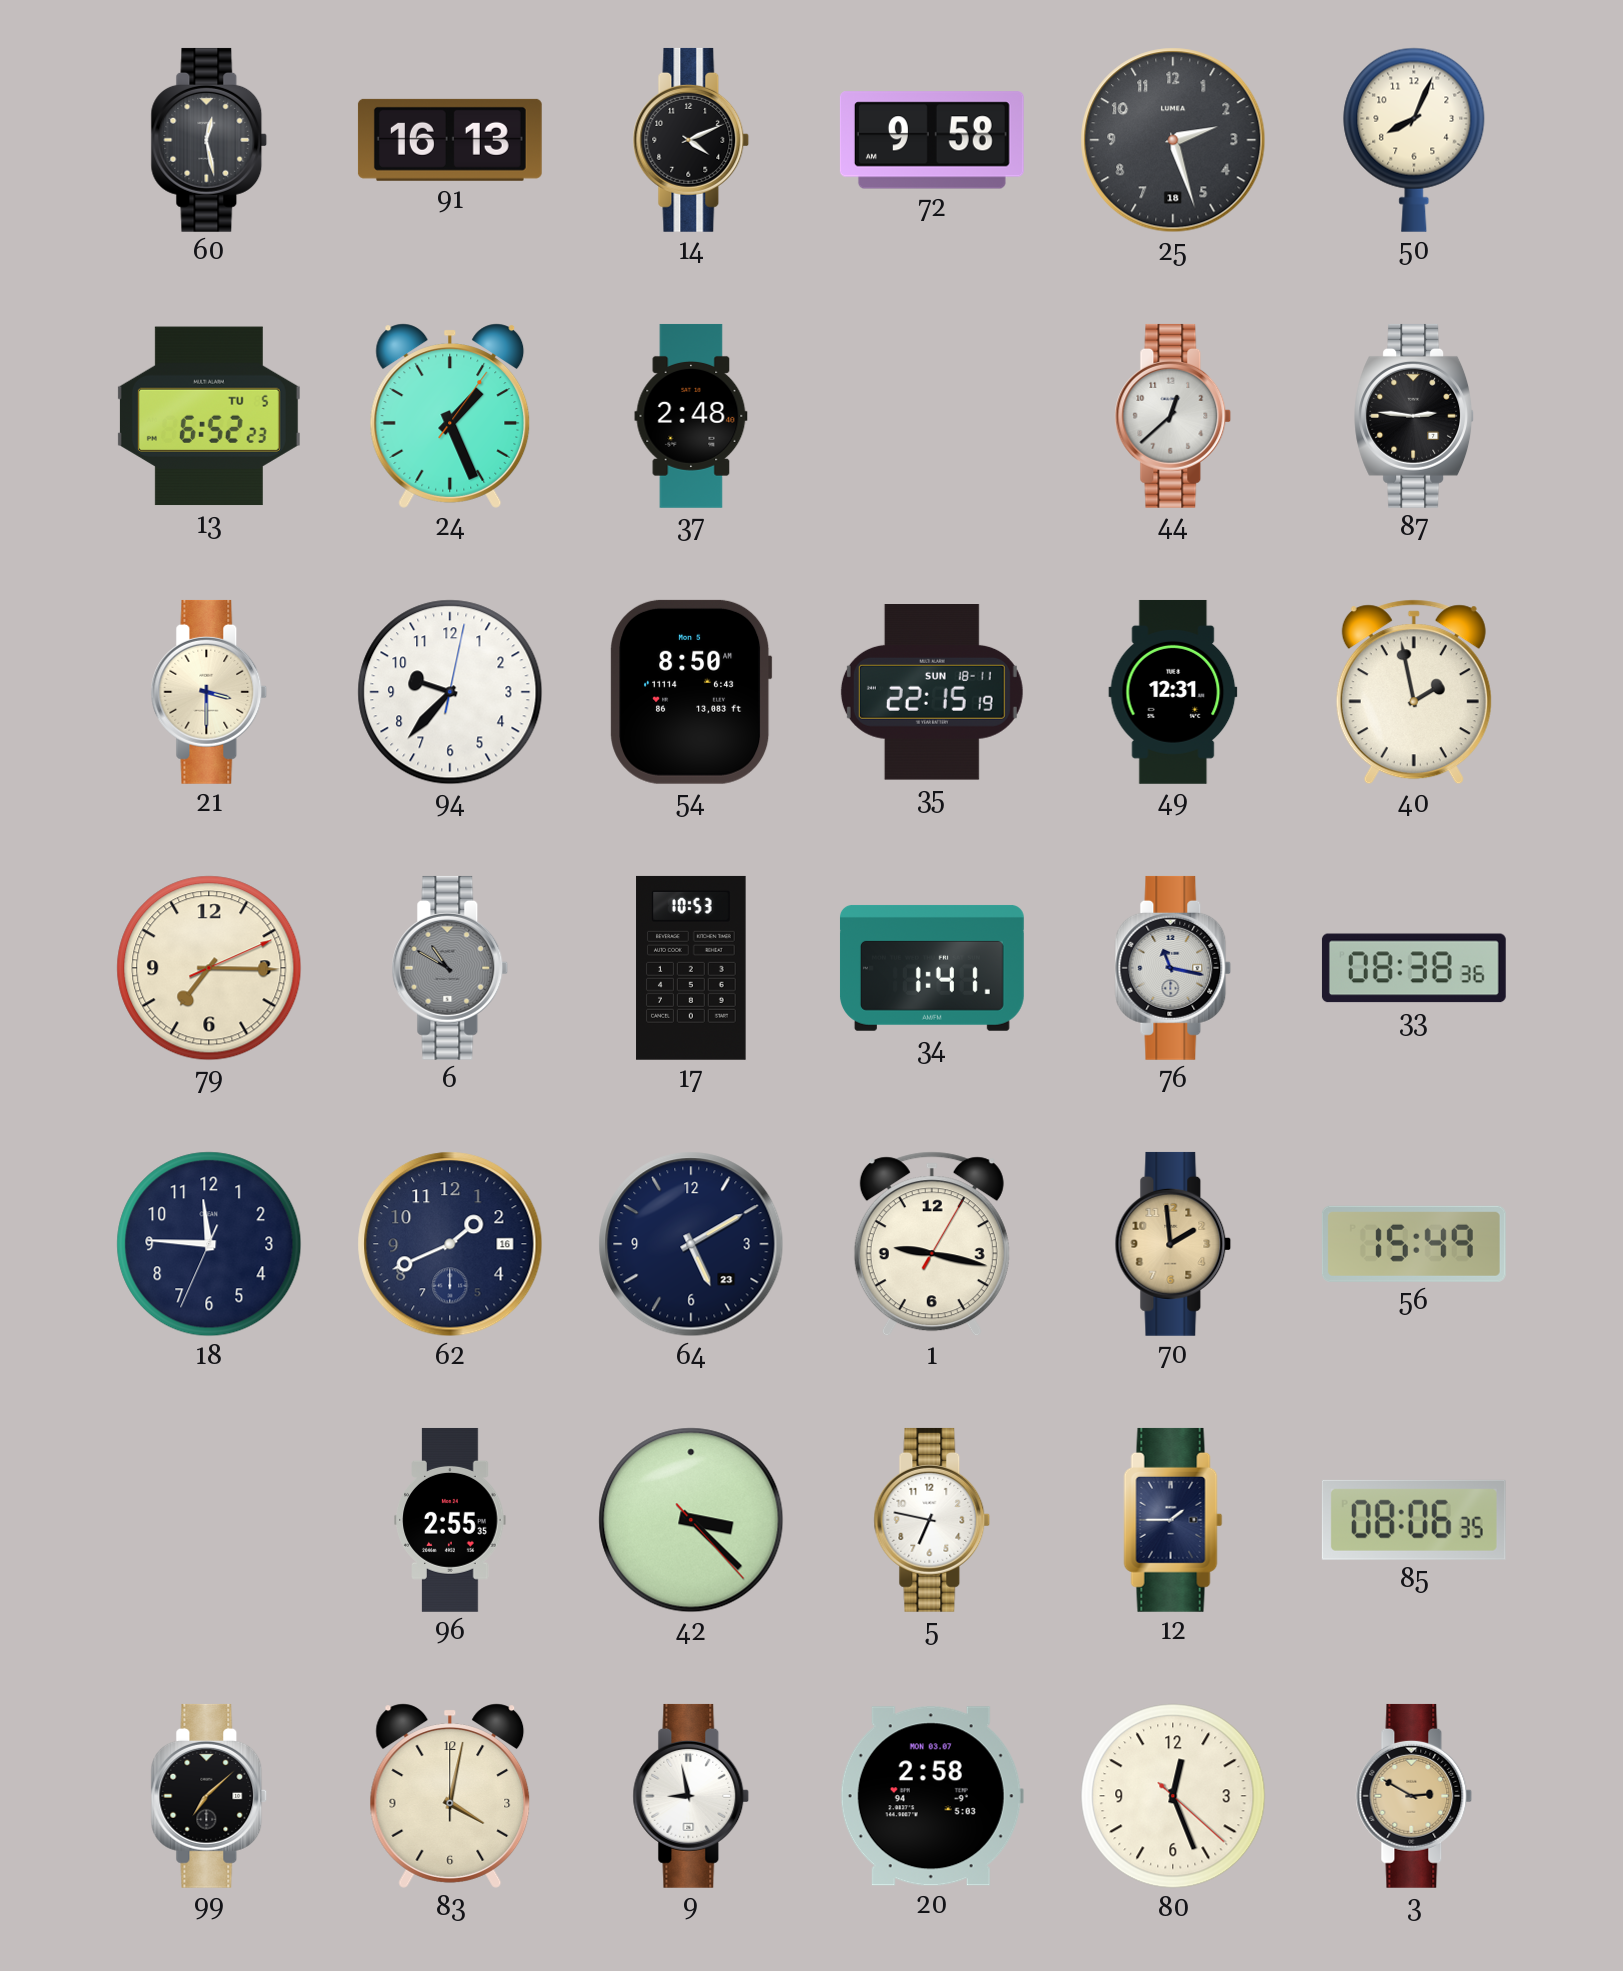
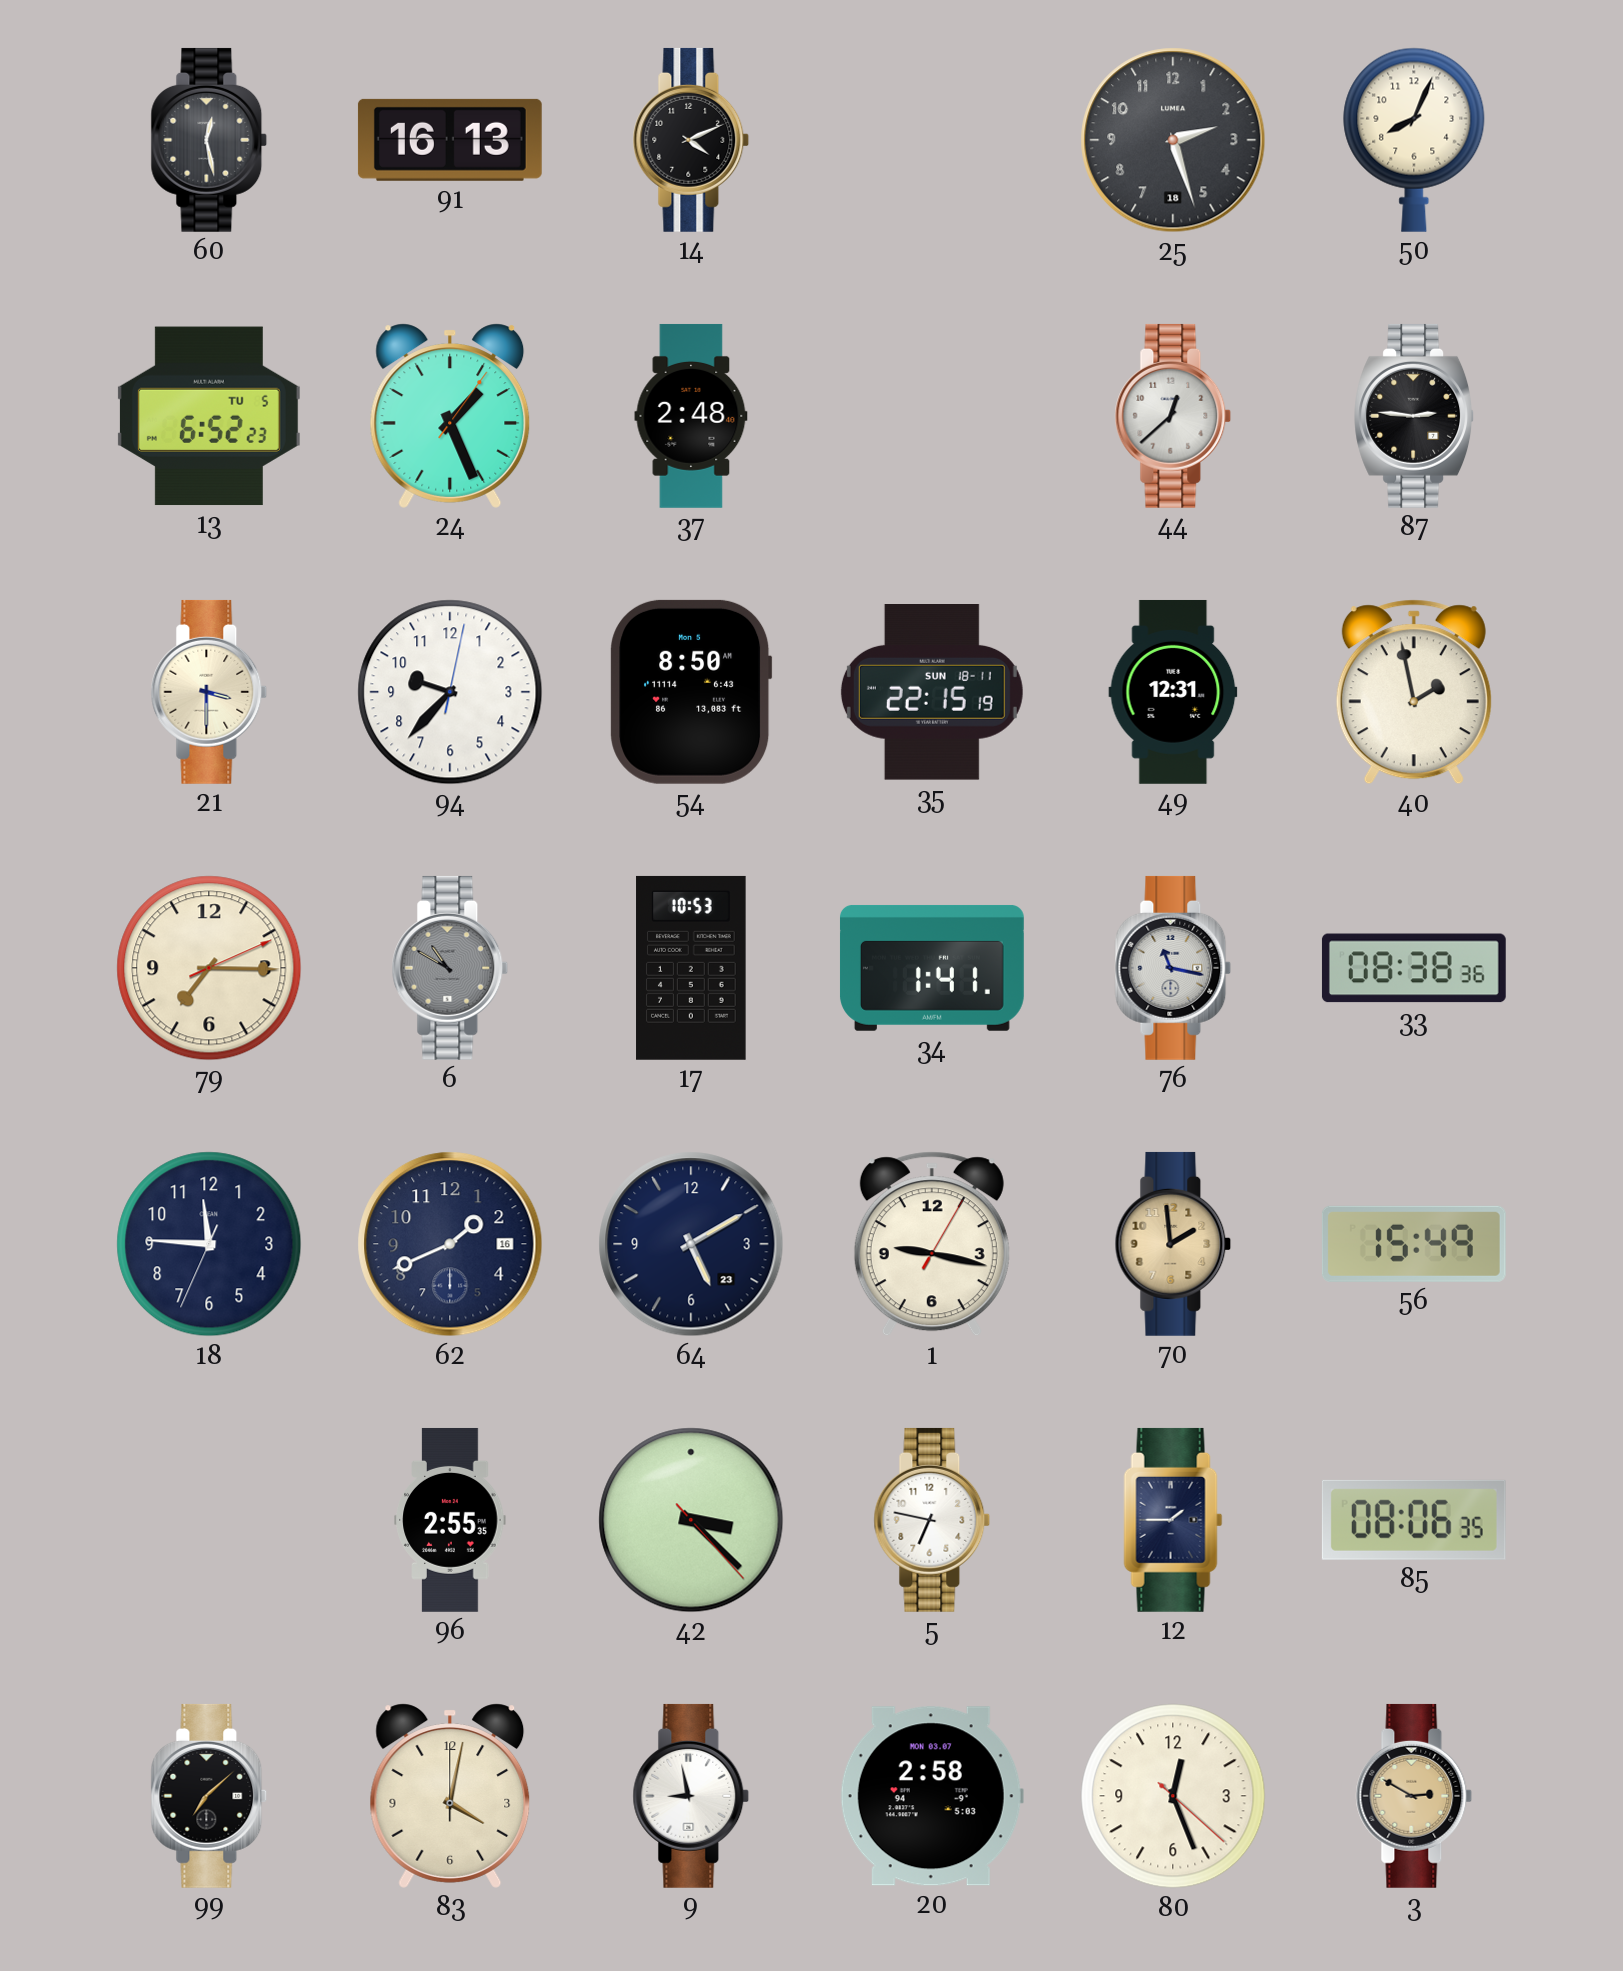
72: 9:58 -> none
